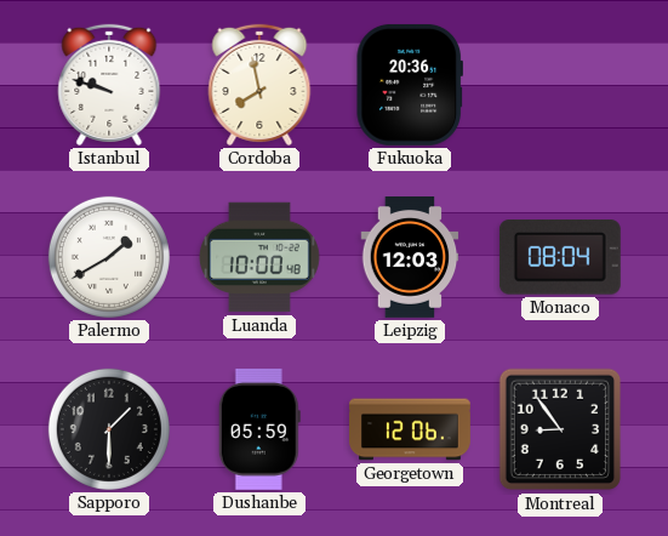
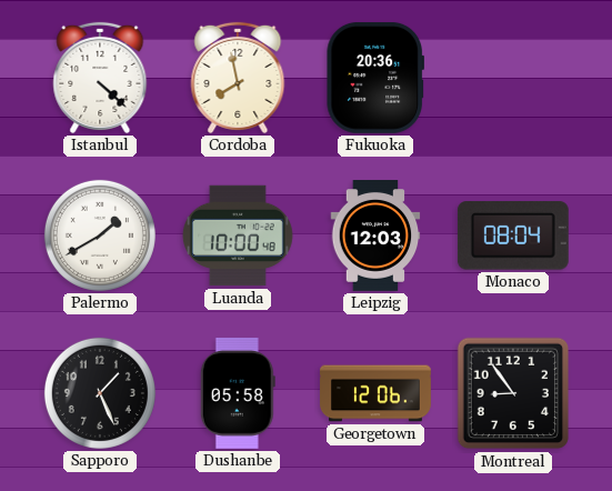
Istanbul: 9:48 -> 4:22
Sapporo: 1:30 -> 1:26
Dushanbe: 05:59 -> 05:58
